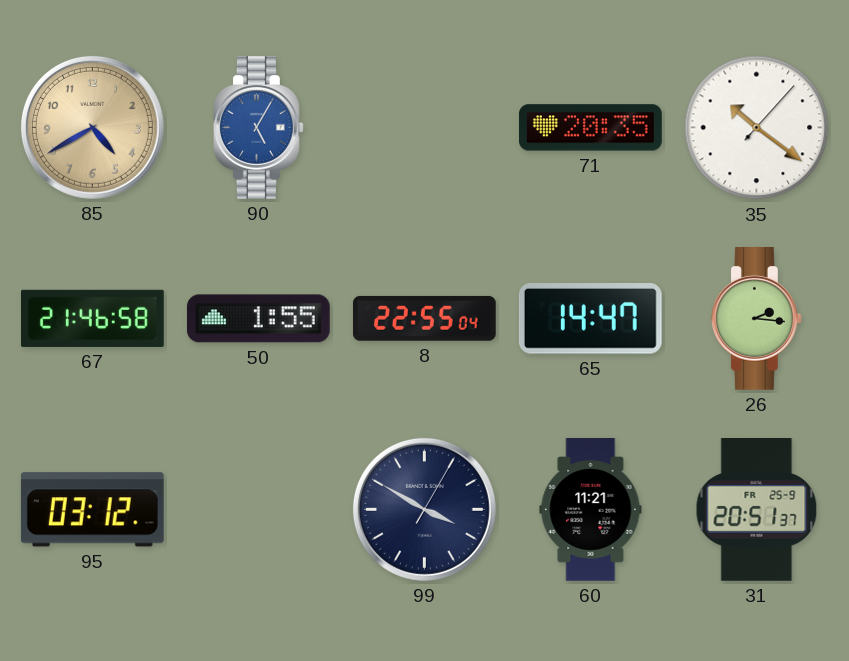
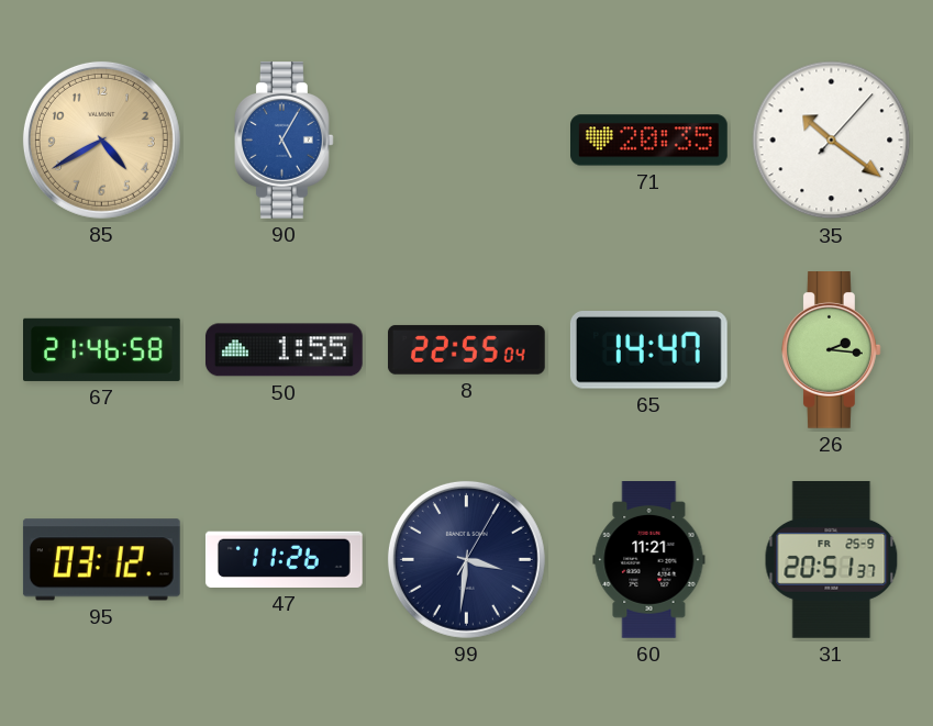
47: none -> 11:26
99: 3:50 -> 3:31
